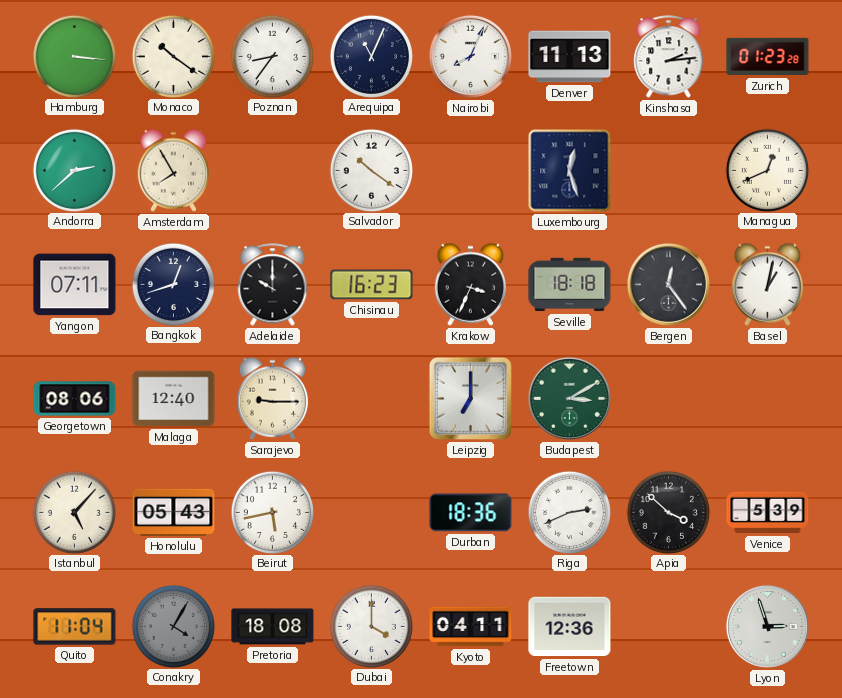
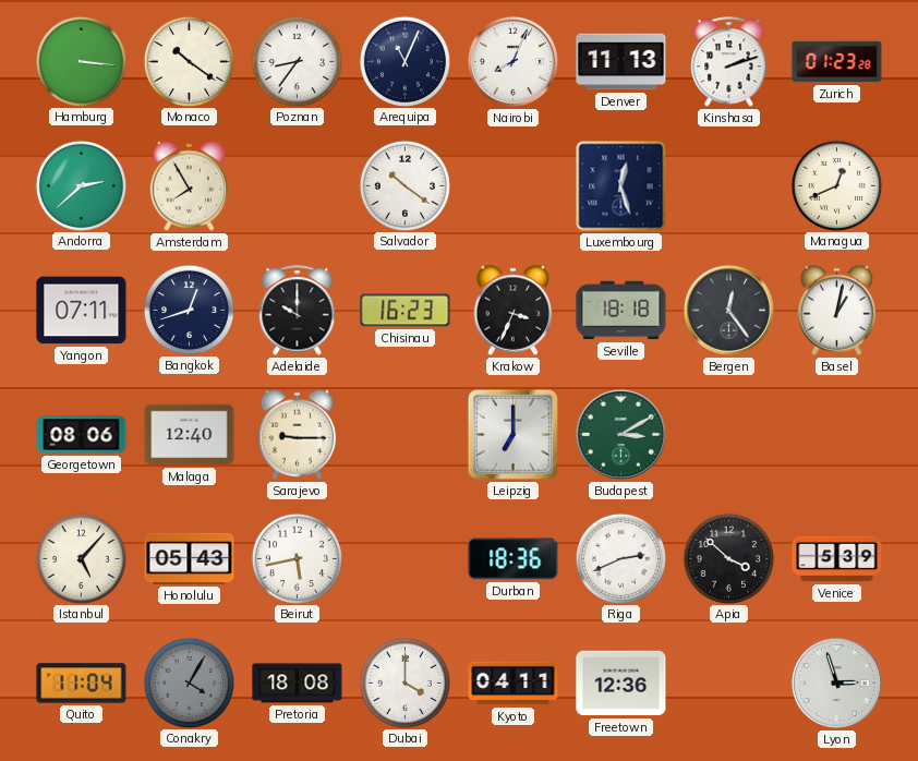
Kinshasa: 2:14 -> 2:12
